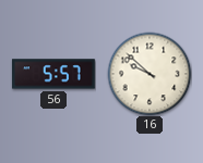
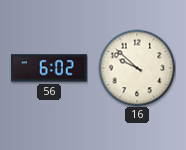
56: 5:57 -> 6:02
